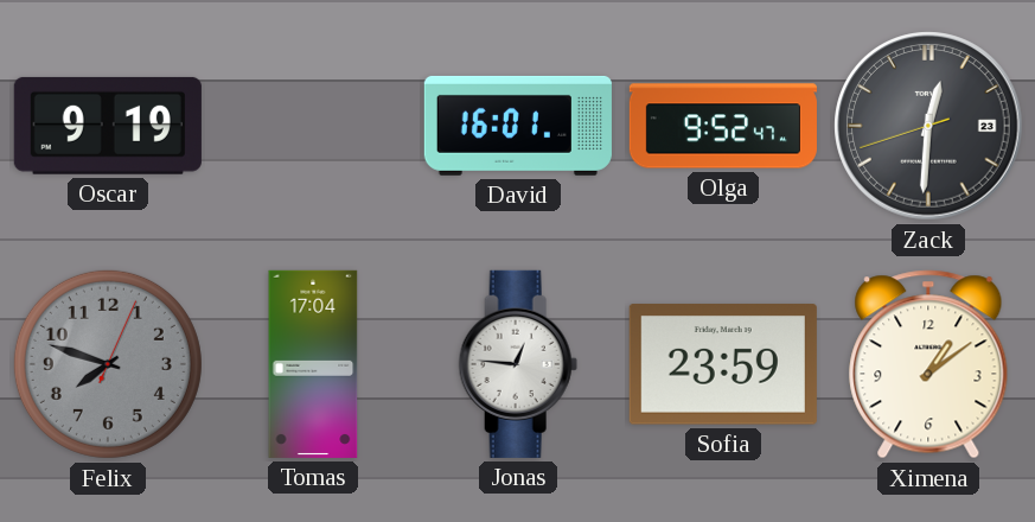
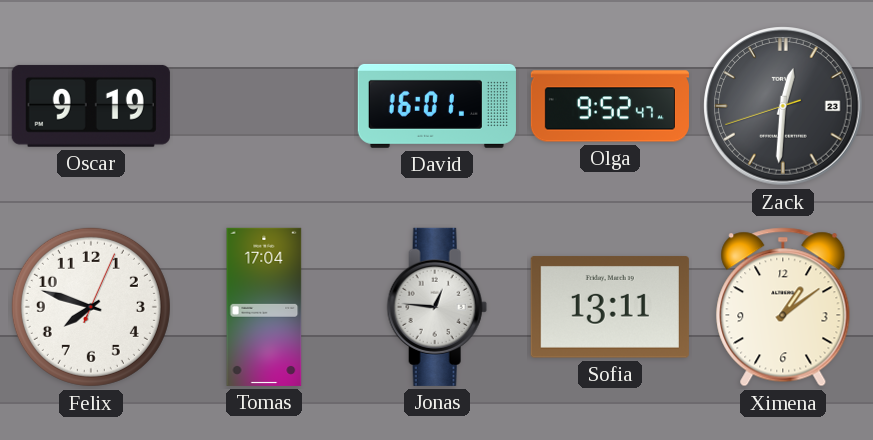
Felix dial: grey -> white
Sofia: 23:59 -> 13:11
